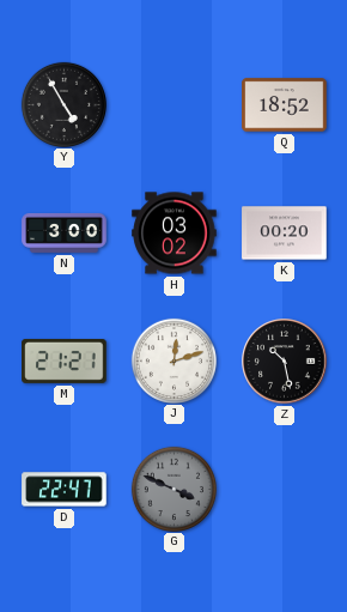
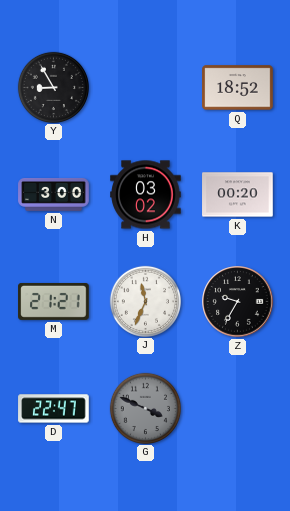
Y: 4:55 -> 8:55
J: 12:12 -> 11:34
Z: 10:28 -> 9:35
